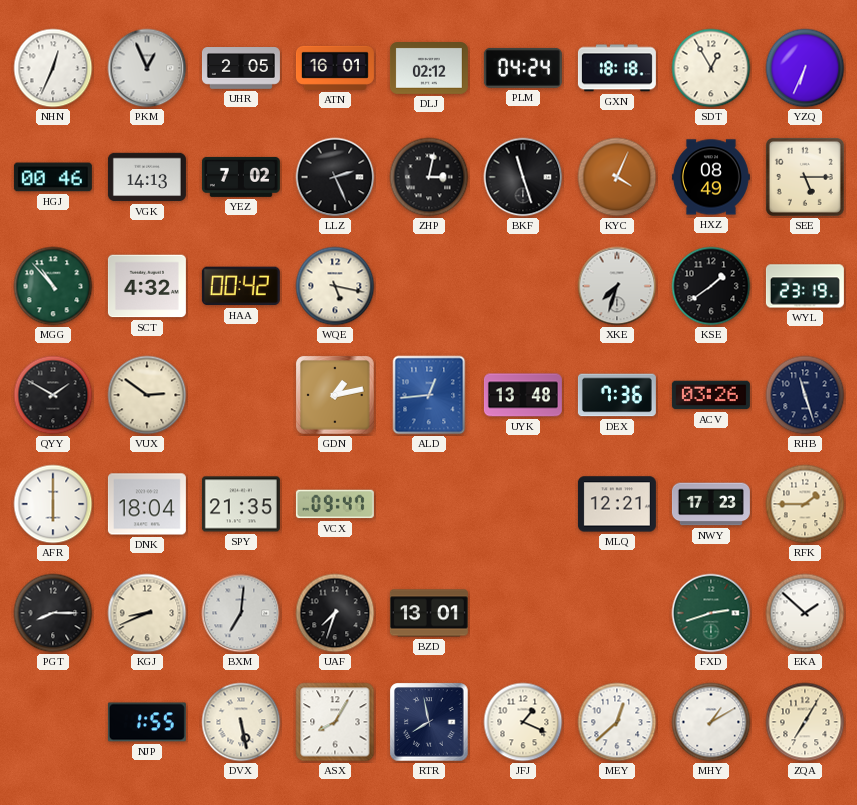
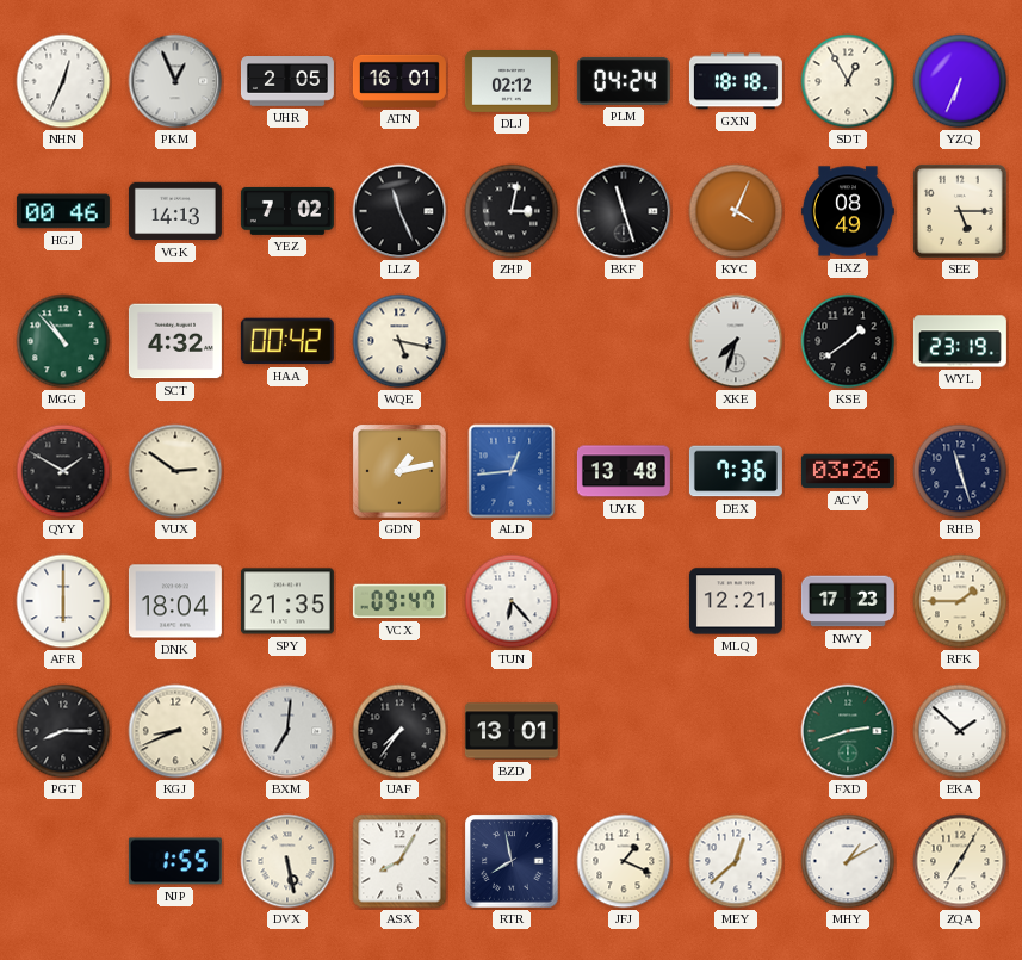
LLZ: 2:26 -> 11:26
TUN: none -> 6:23
UAF: 7:33 -> 7:36
